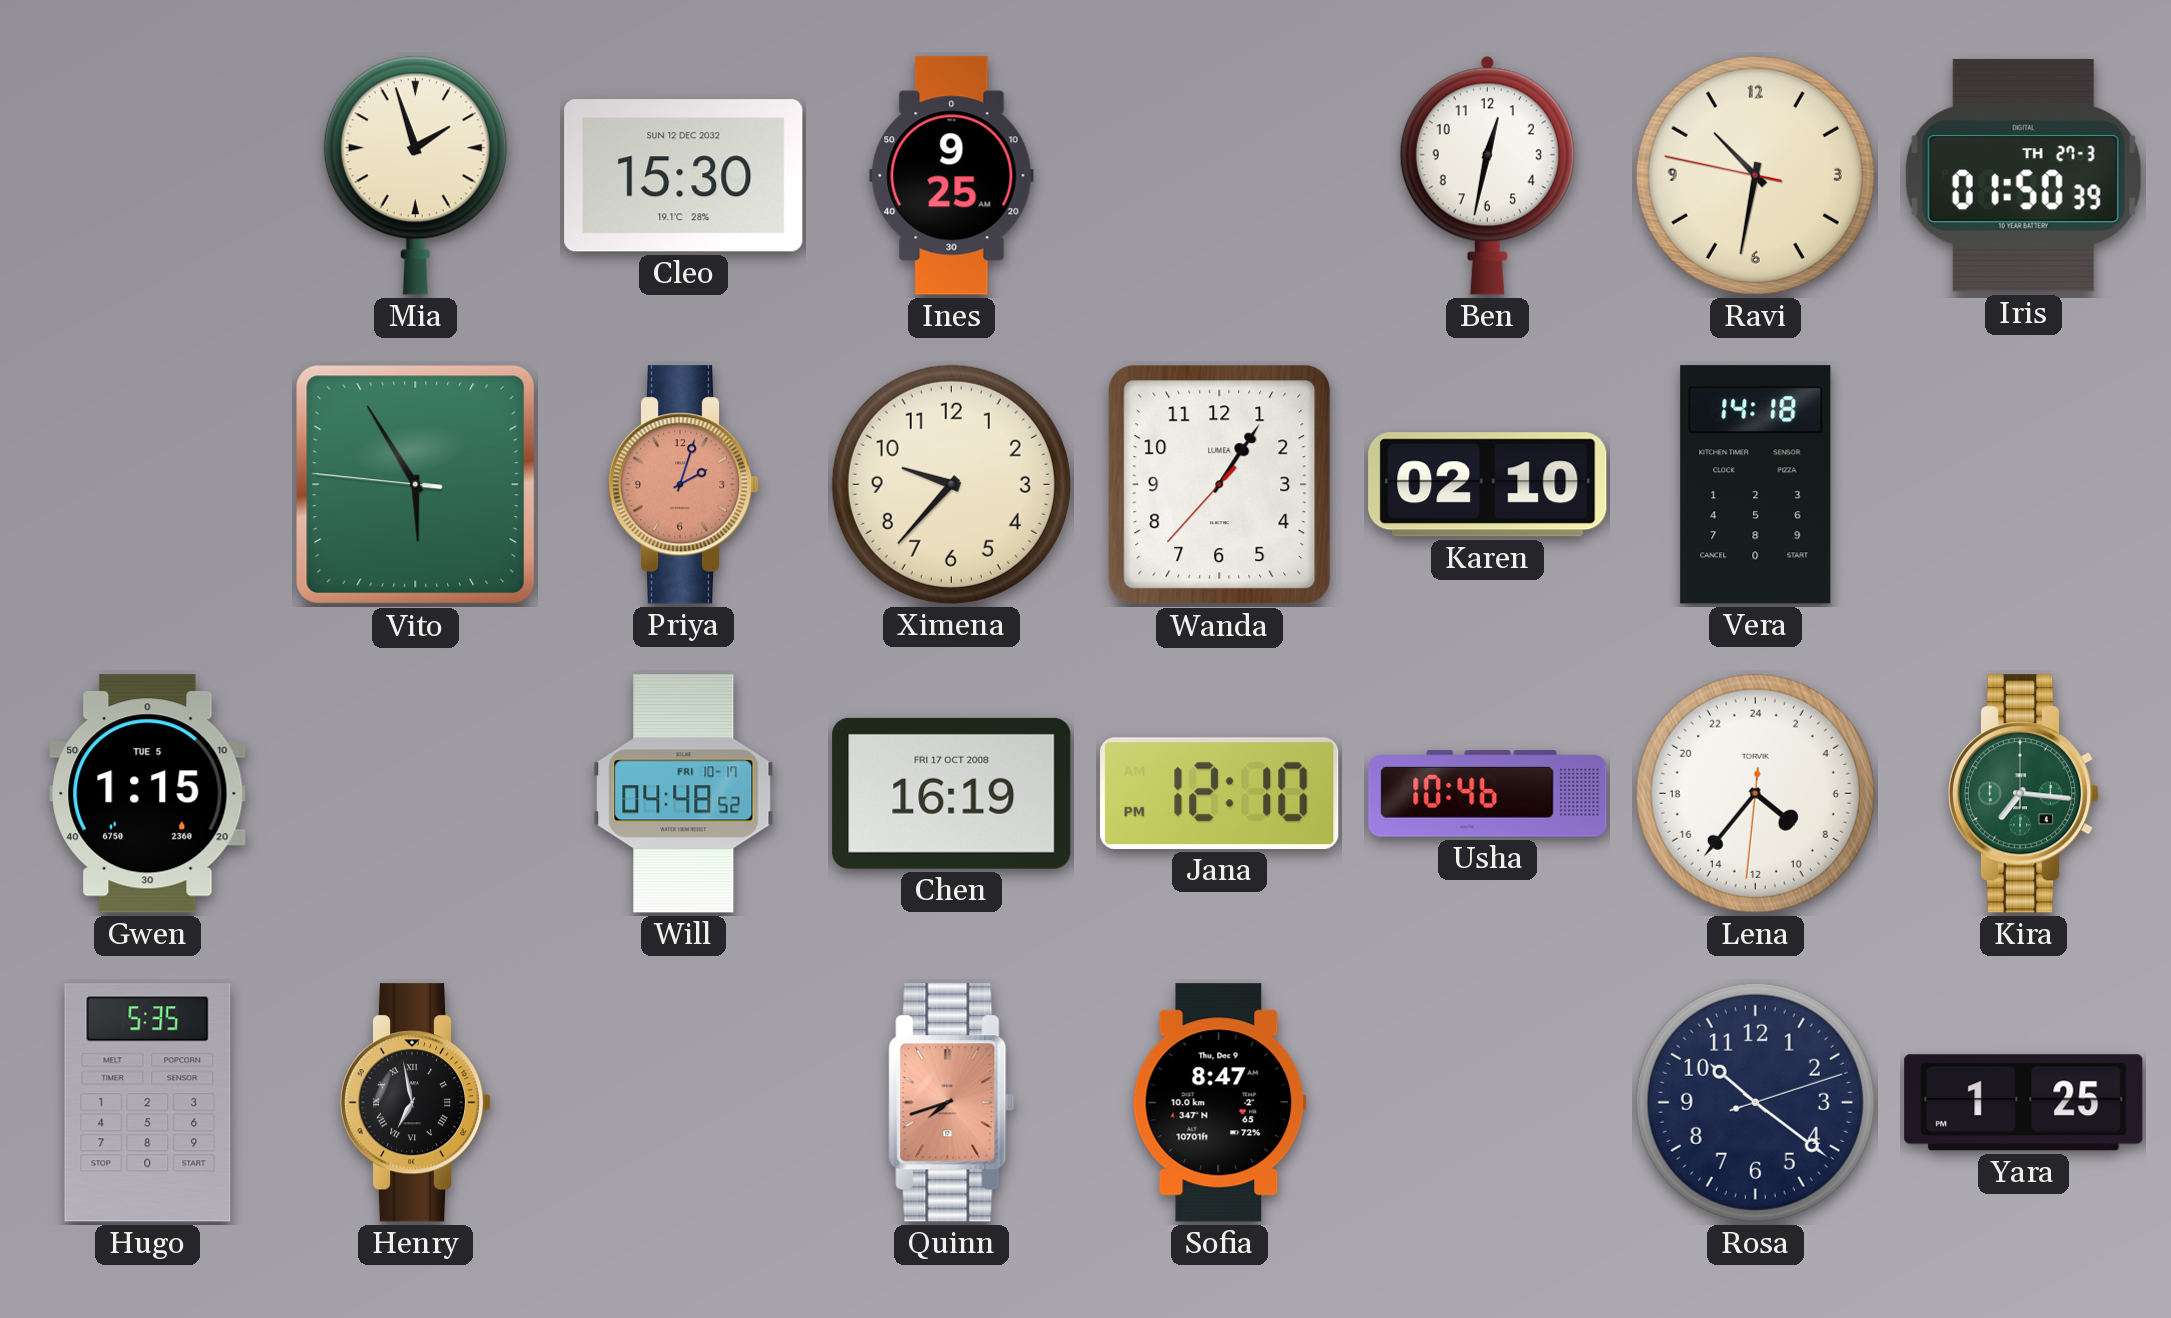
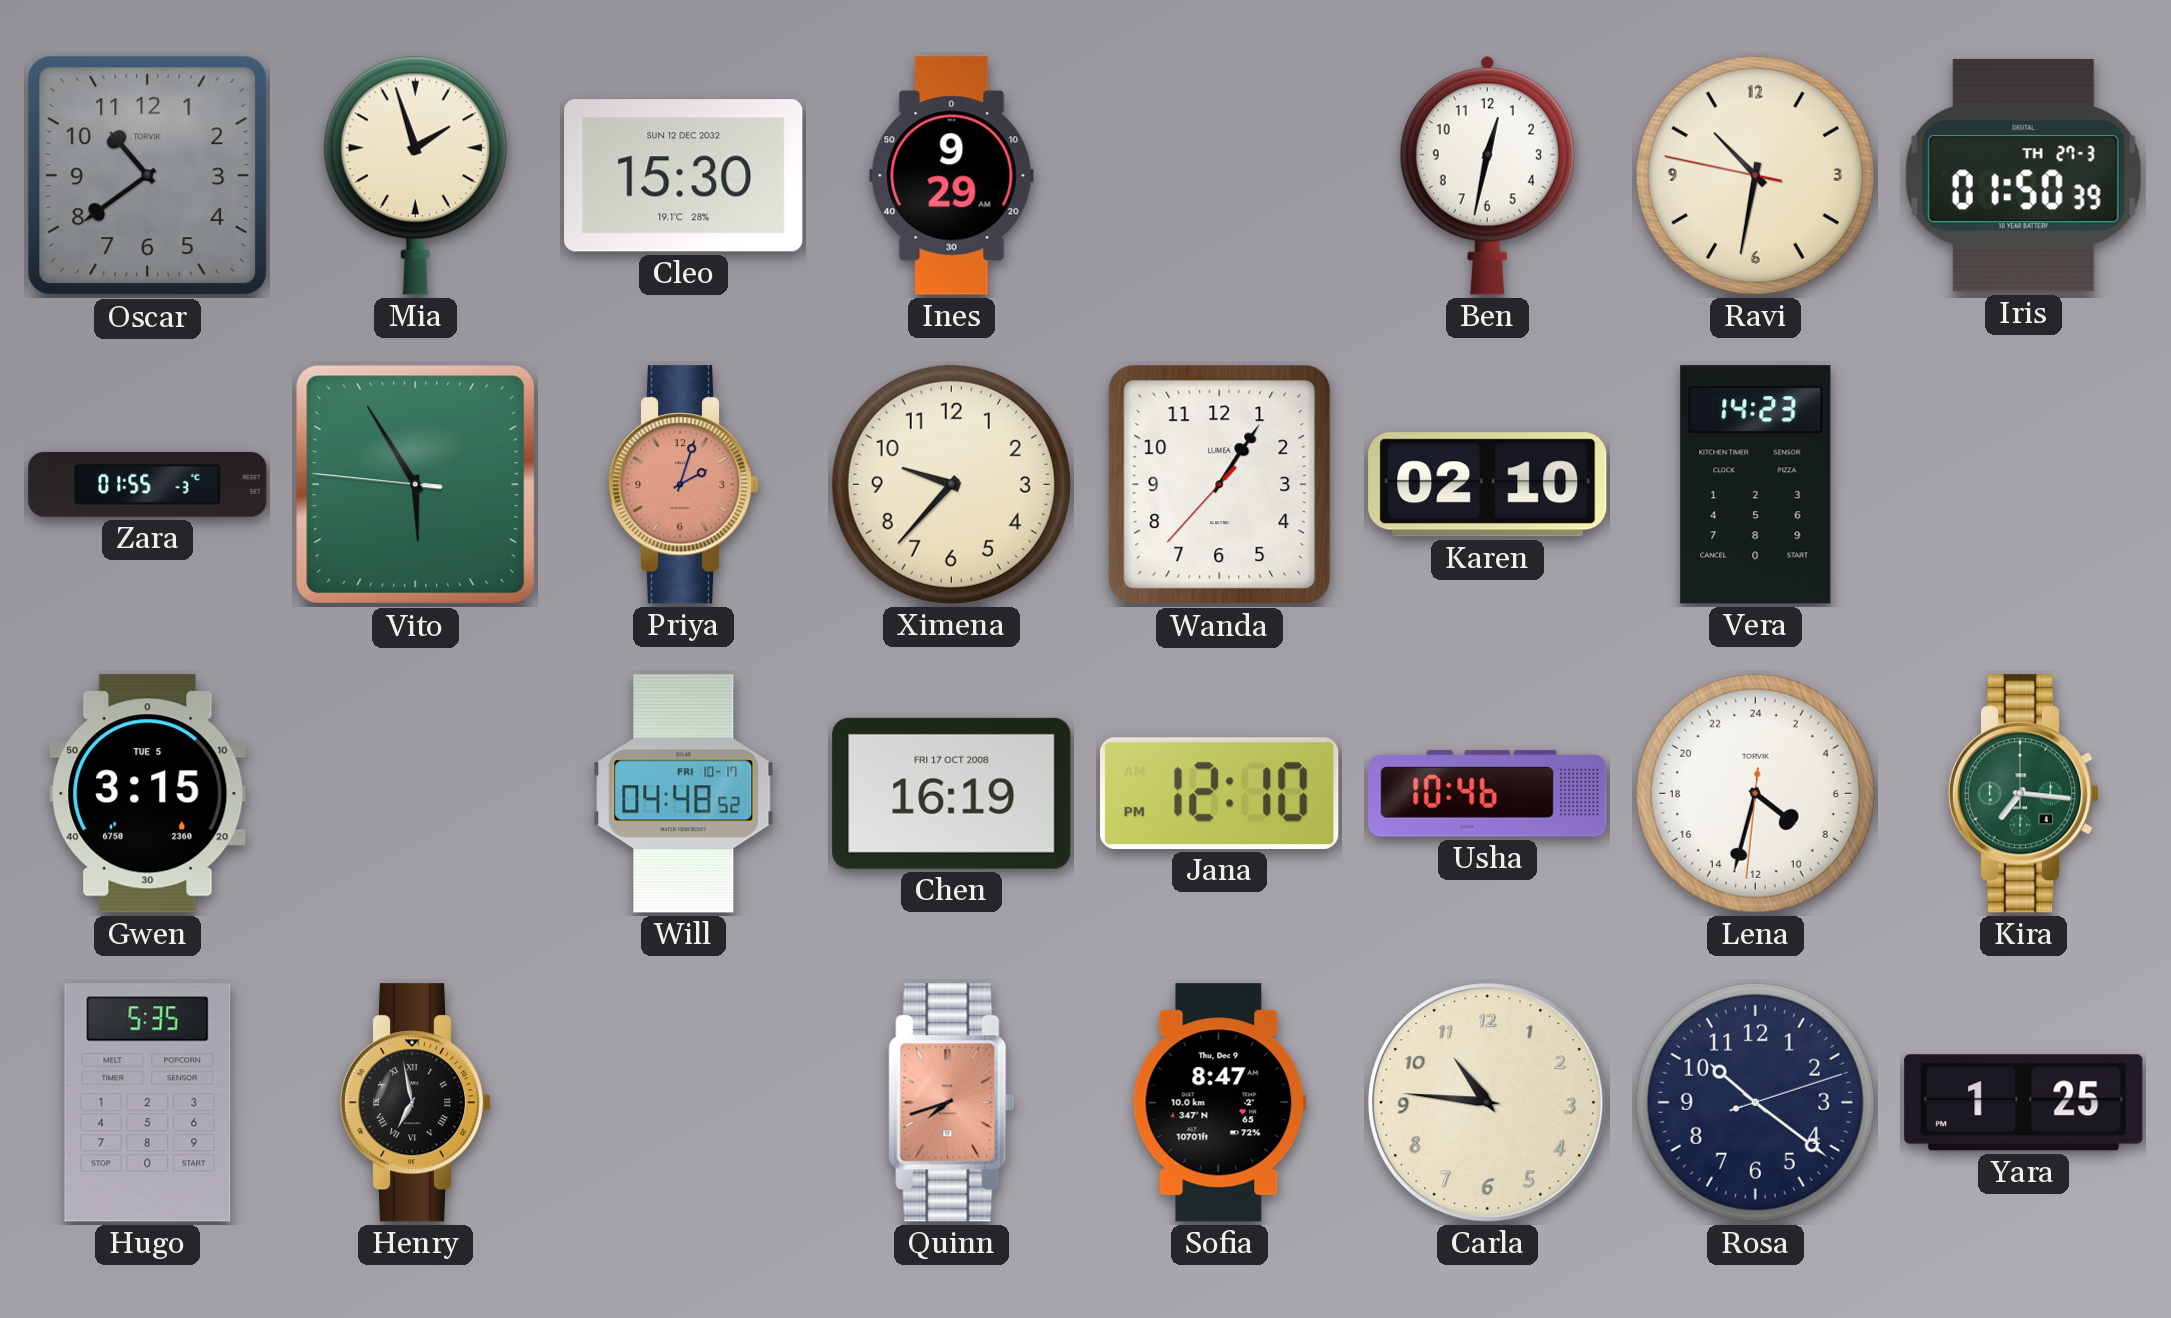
Oscar: none -> 10:39
Ines: 9:25 -> 9:29
Zara: none -> 01:55
Vera: 14:18 -> 14:23
Gwen: 1:15 -> 3:15
Lena: 8:36 -> 8:32
Carla: none -> 10:46
